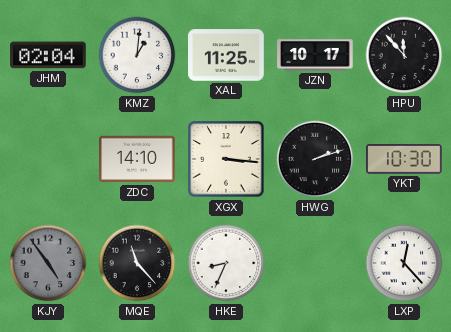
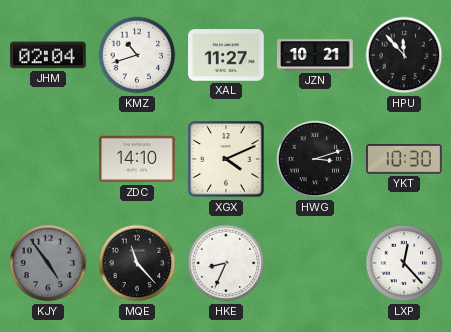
KMZ: 1:01 -> 10:42
XAL: 11:25 -> 11:27
JZN: 10:17 -> 10:21
XGX: 3:16 -> 4:11
HWG: 2:12 -> 3:12
